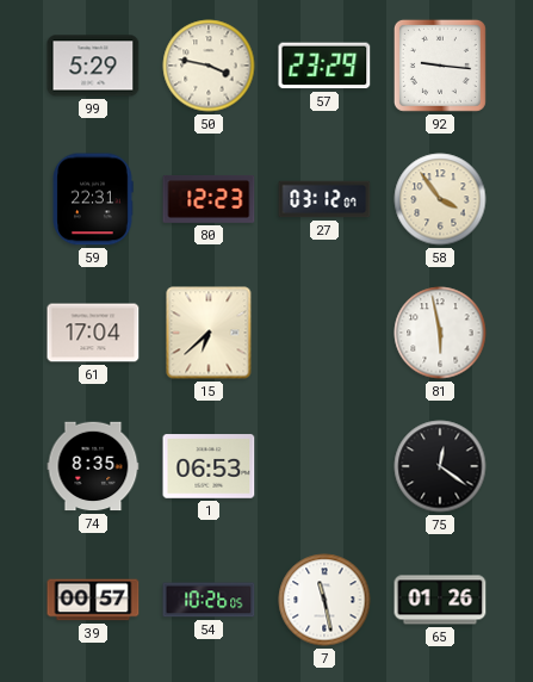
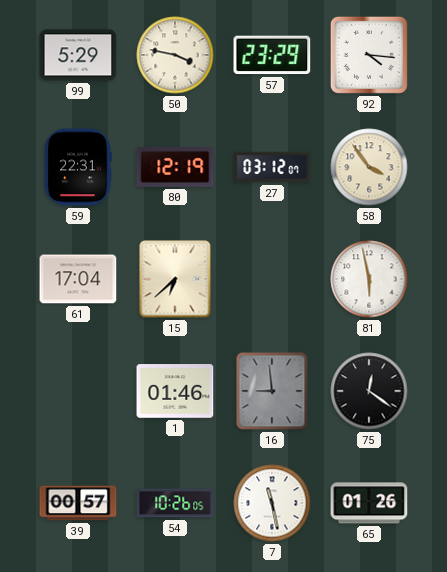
92: 9:16 -> 4:16
80: 12:23 -> 12:19
74: 8:35 -> none
1: 06:53 -> 01:46
16: none -> 8:59
